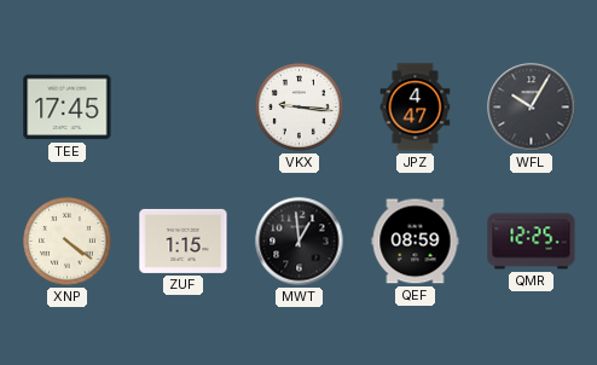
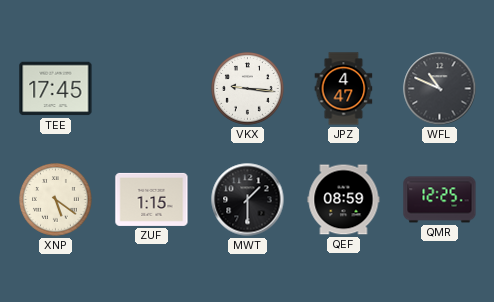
WFL: 10:05 -> 10:49
XNP: 4:21 -> 5:21
MWT: 12:59 -> 1:30
